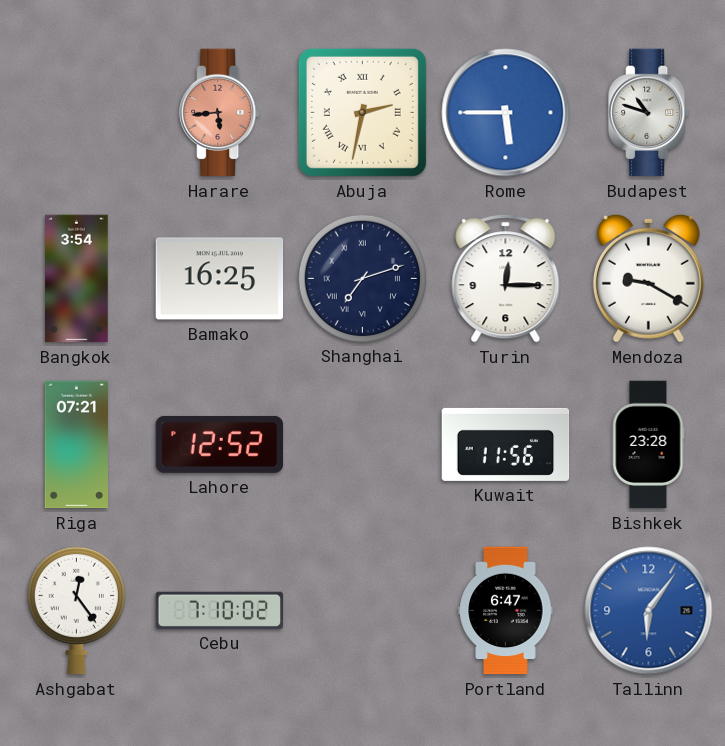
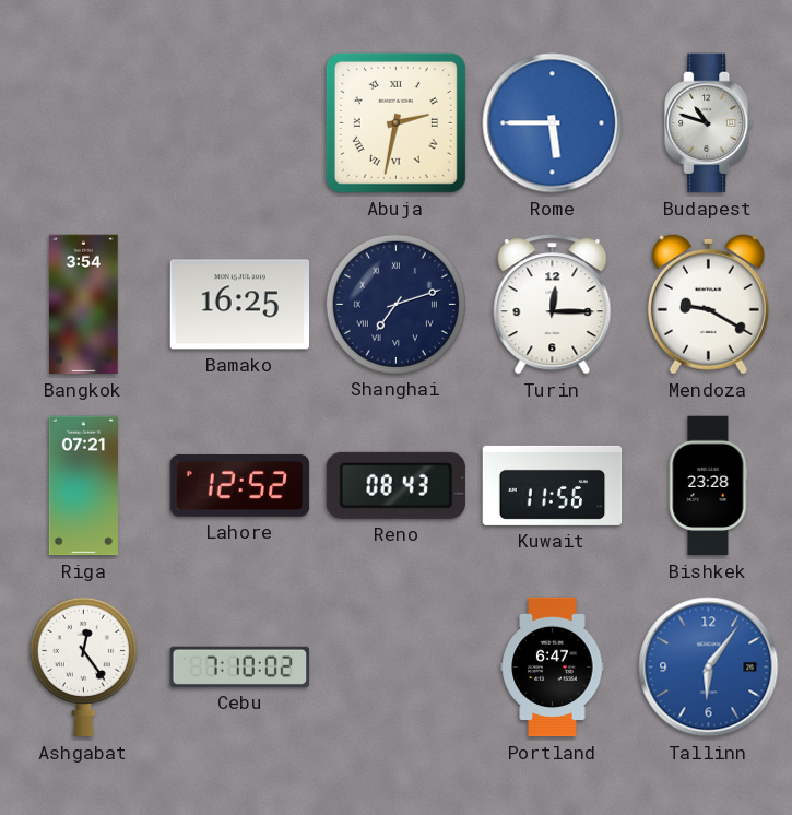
Harare: 5:44 -> none
Reno: none -> 08:43
